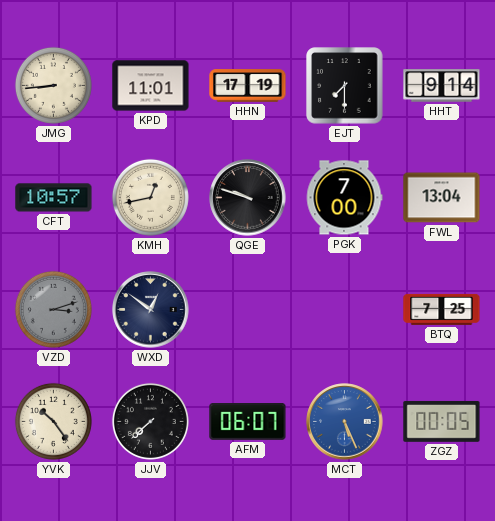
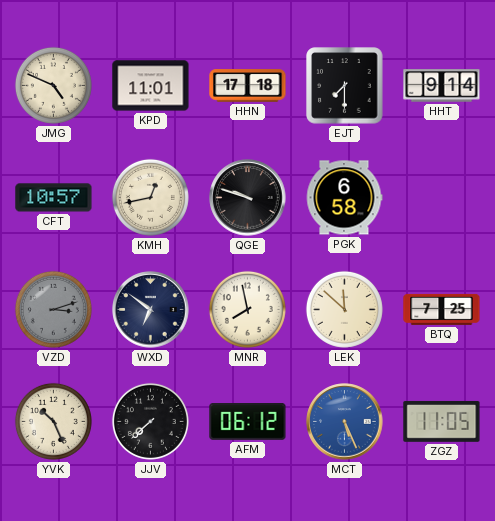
JMG: 8:44 -> 4:49
HHN: 17:19 -> 17:18
PGK: 7:00 -> 6:58
FWL: 13:04 -> none
WXD: 12:51 -> 6:51
MNR: none -> 7:58
LEK: none -> 11:52
YVK: 10:24 -> 10:26
AFM: 06:07 -> 06:12
ZGZ: 00:05 -> 11:05
